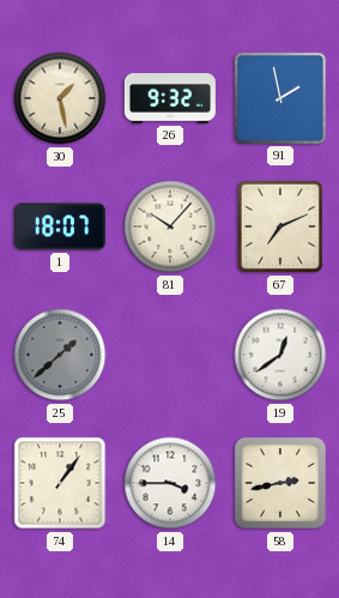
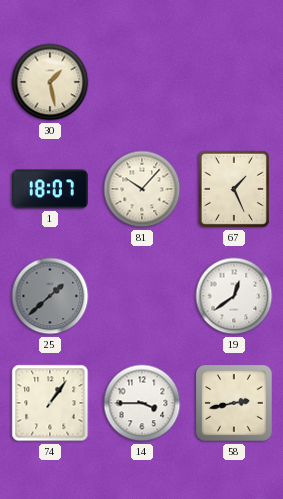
26: 9:32 -> none
91: 1:58 -> none
67: 7:11 -> 1:26
